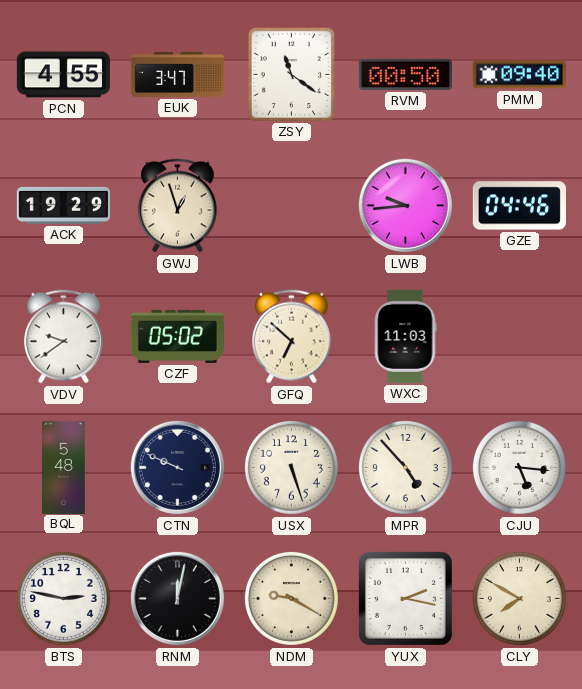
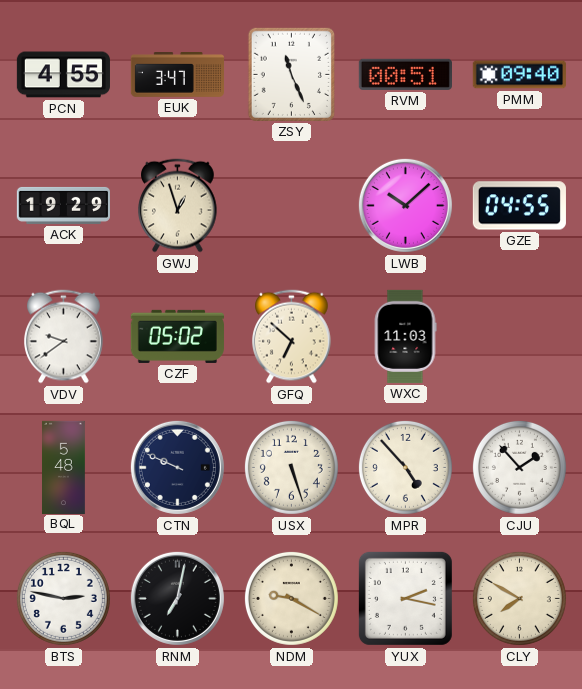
ZSY: 11:21 -> 11:26
RVM: 00:50 -> 00:51
LWB: 9:44 -> 10:08
GZE: 04:46 -> 04:55
CJU: 5:16 -> 1:53
RNM: 12:02 -> 7:02
